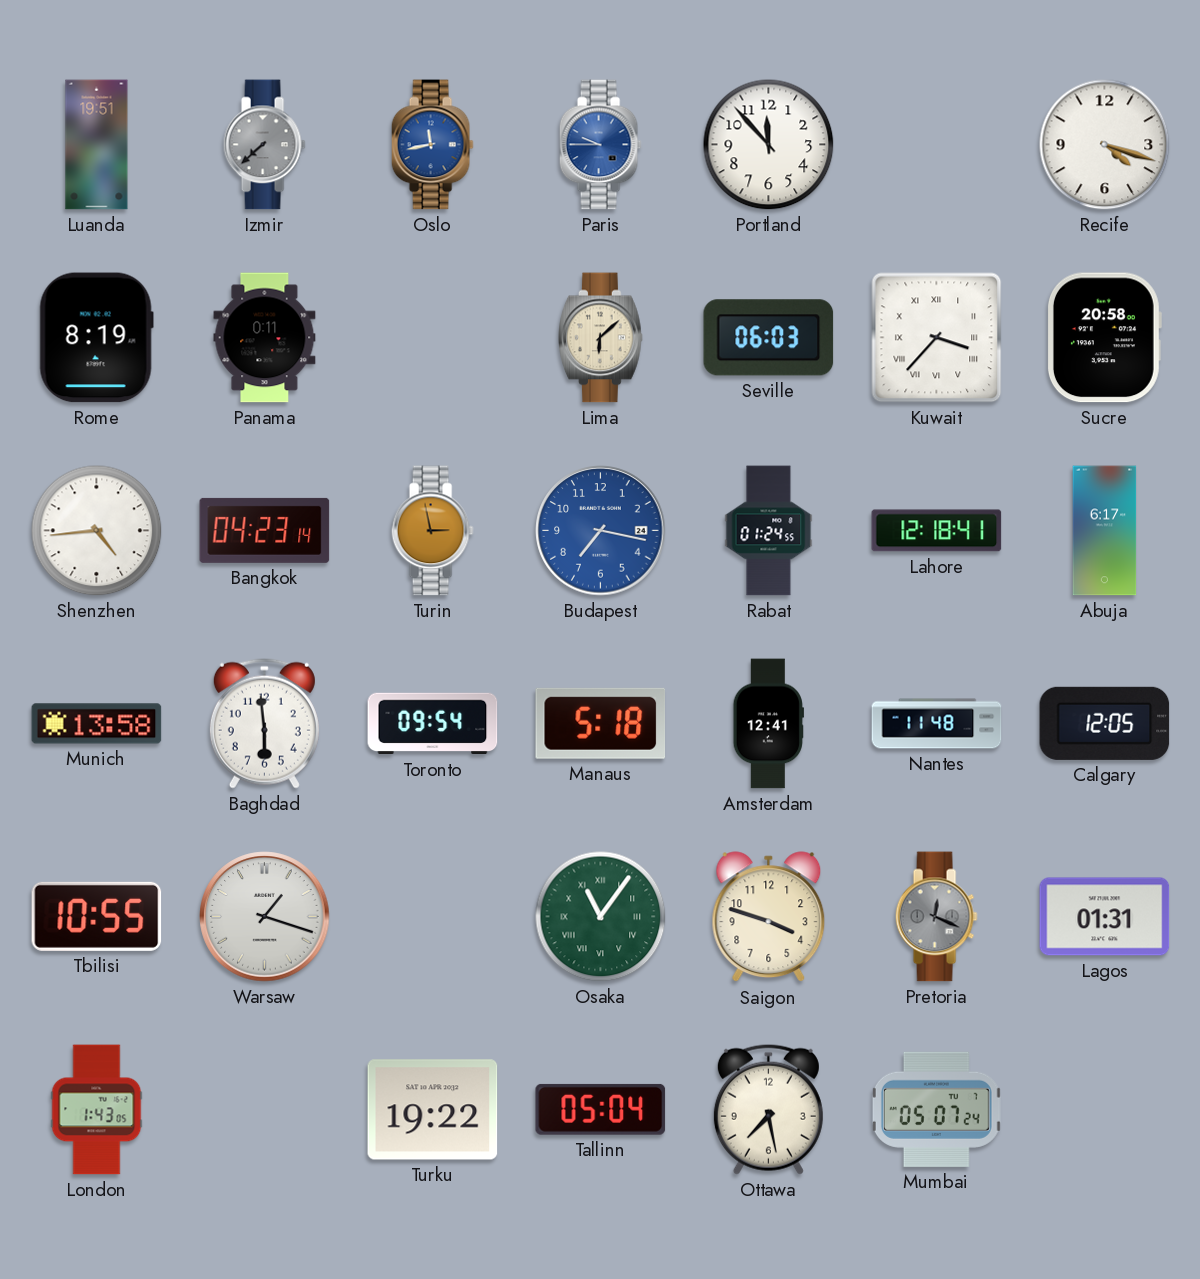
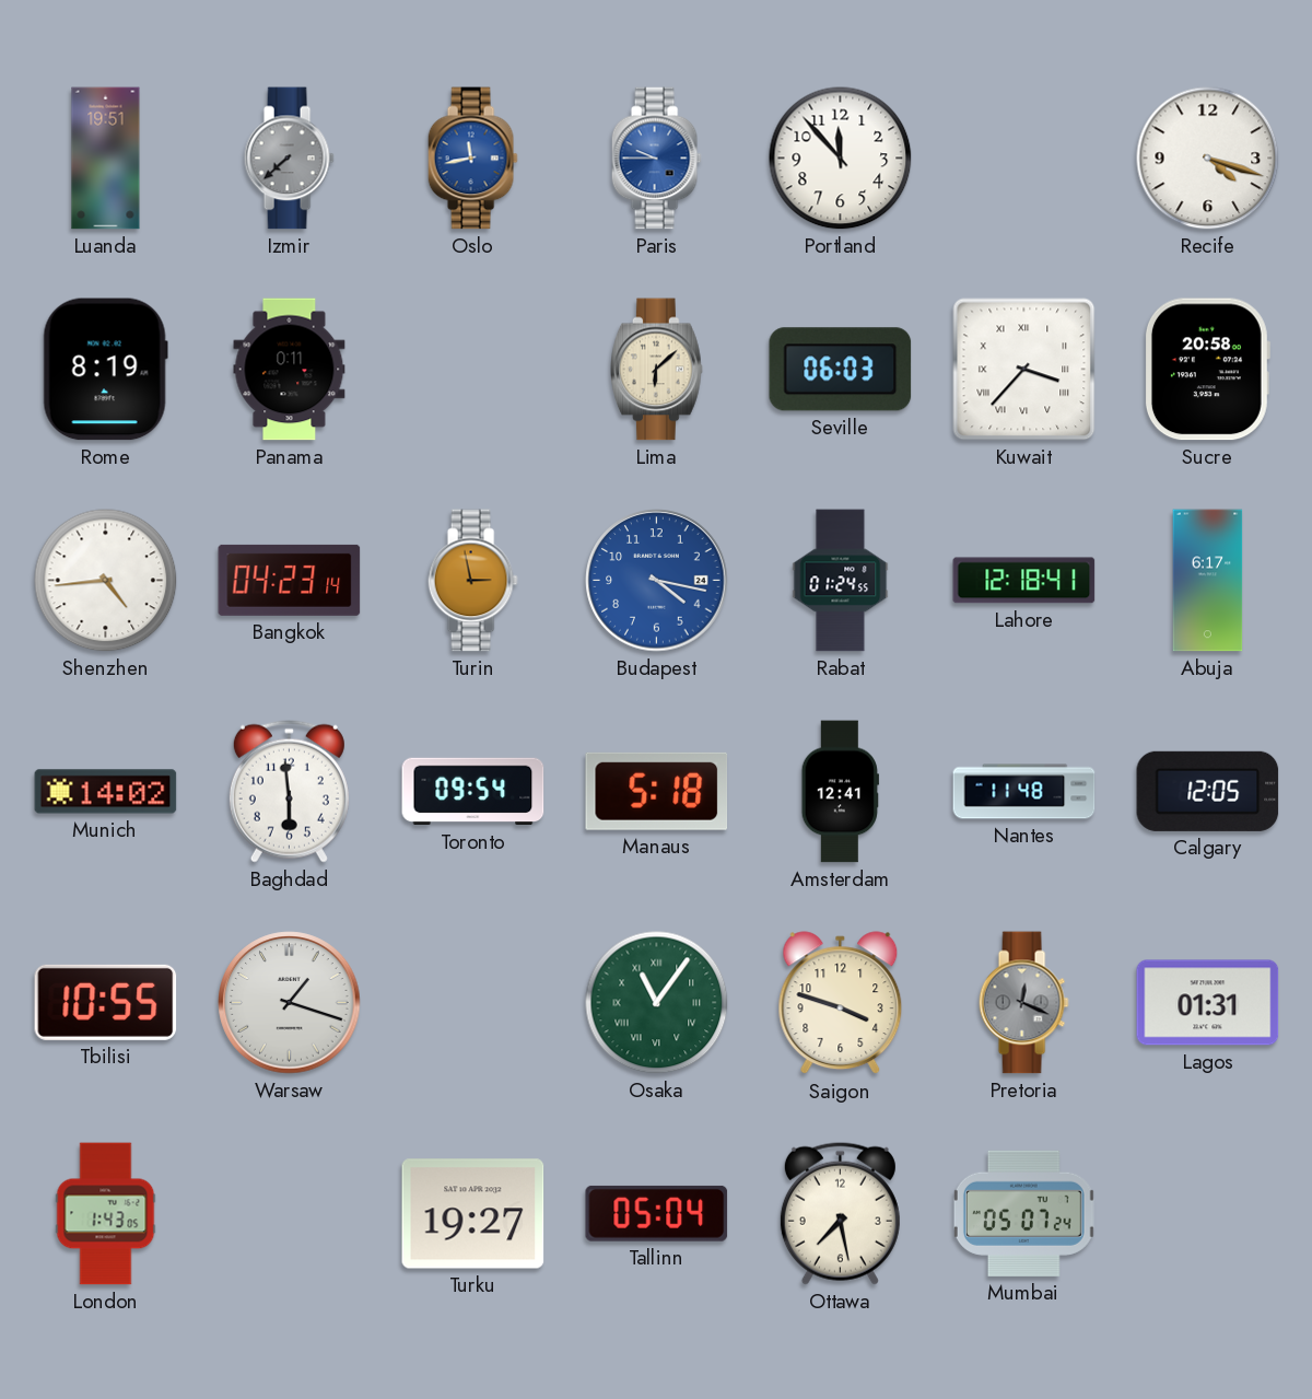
Budapest: 7:17 -> 4:17
Munich: 13:58 -> 14:02
Turku: 19:22 -> 19:27
